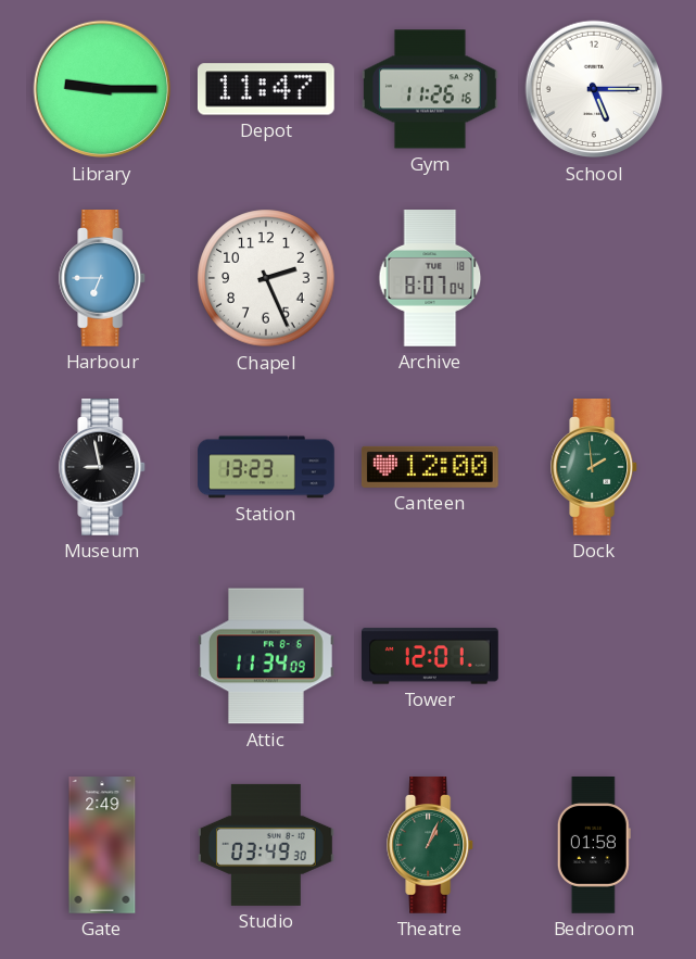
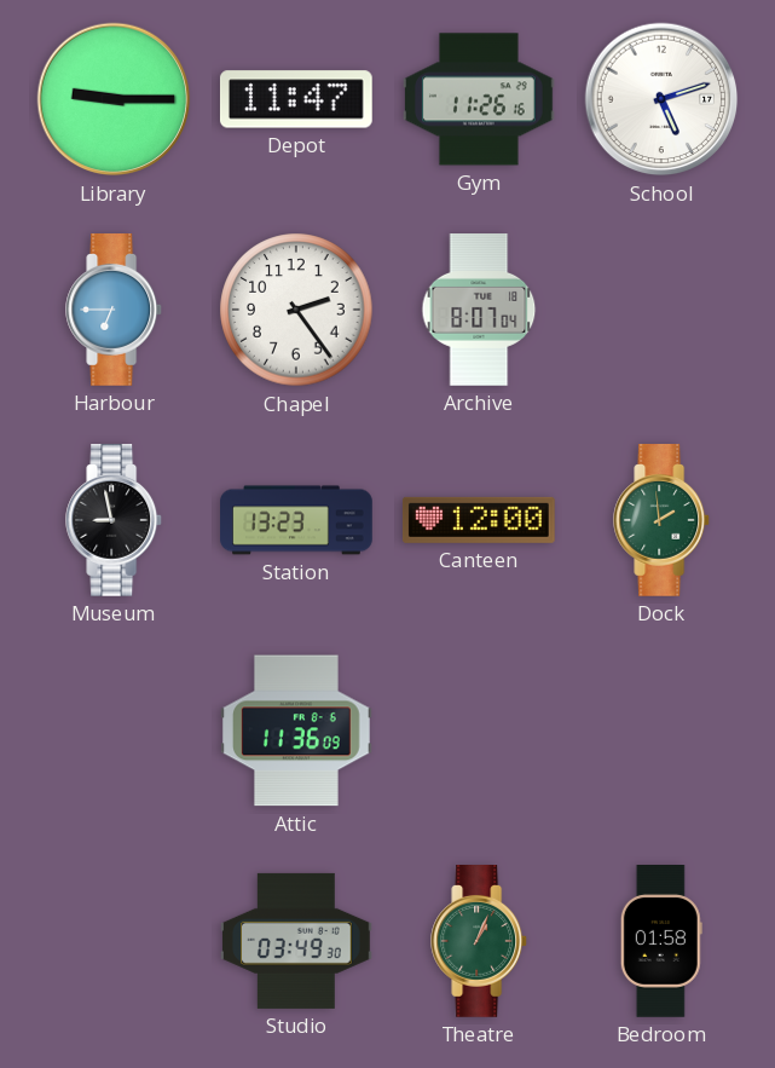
School: 5:15 -> 5:12
Chapel: 2:26 -> 2:24
Attic: 11:34 -> 11:36
Tower: 12:01 -> none
Gate: 2:49 -> none
